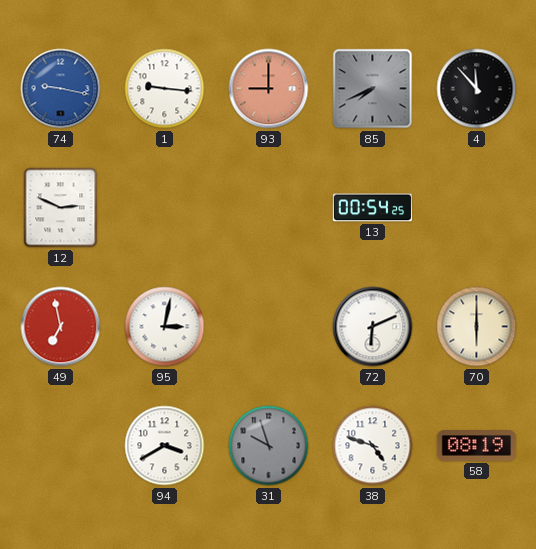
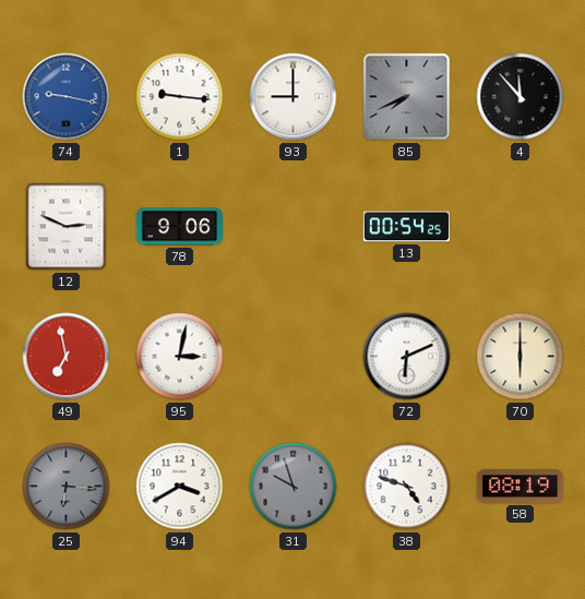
93 dial: salmon -> white
78: none -> 9:06
25: none -> 6:16
